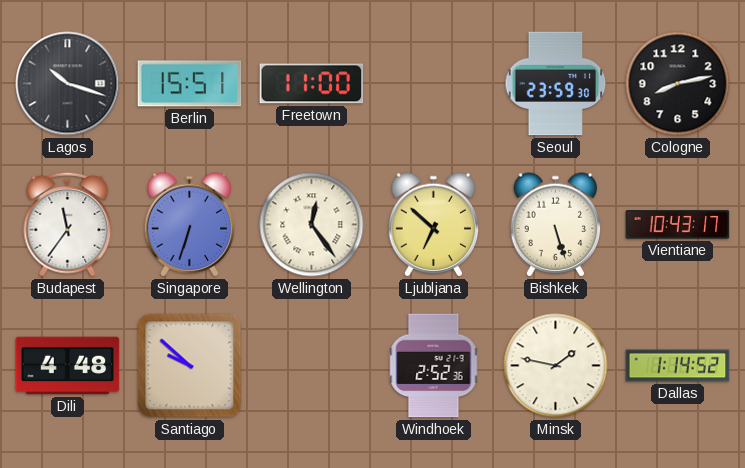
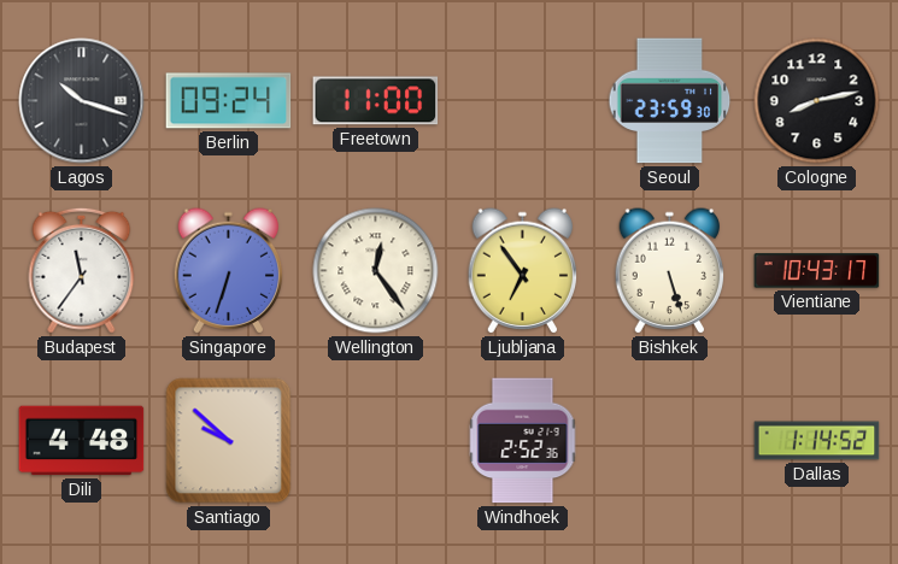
Berlin: 15:51 -> 09:24
Ljubljana: 6:52 -> 6:54
Minsk: 1:47 -> none
